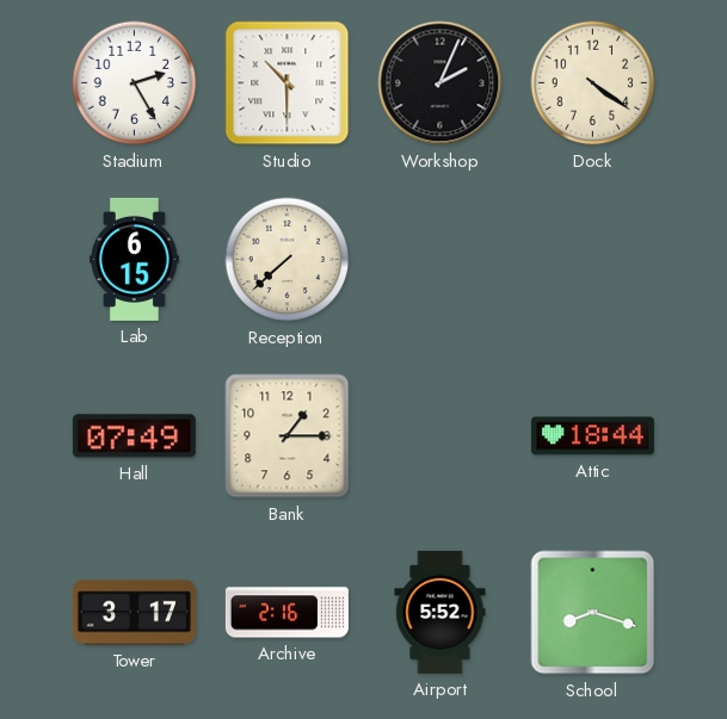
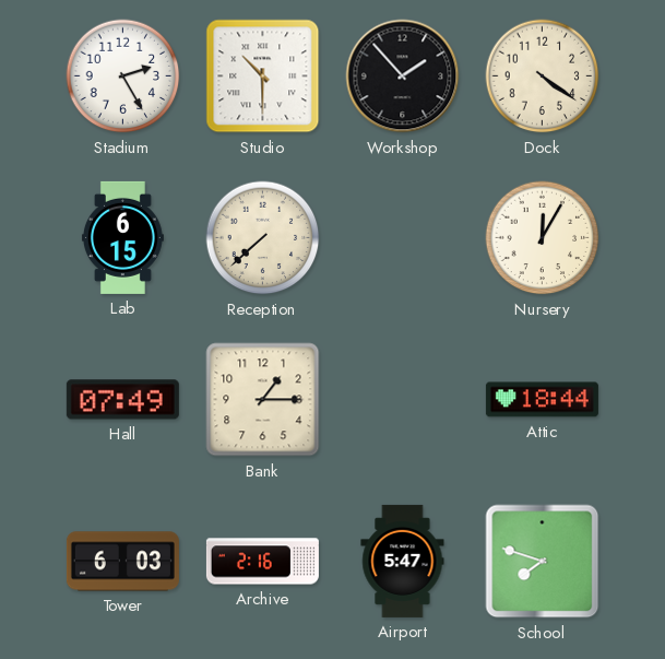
Workshop: 2:04 -> 1:53
Nursery: none -> 12:05
Tower: 3:17 -> 6:03
Airport: 5:52 -> 5:47
School: 8:18 -> 7:48
